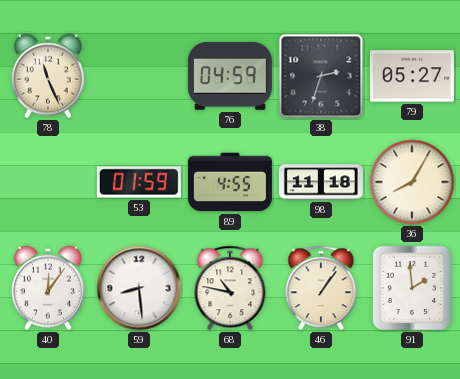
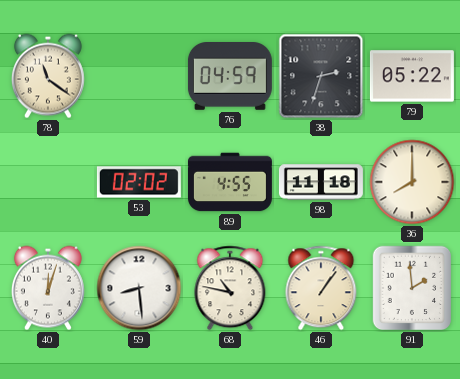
78: 11:26 -> 11:21
79: 05:27 -> 05:22
53: 01:59 -> 02:02
36: 8:05 -> 8:00
40: 12:06 -> 12:03
